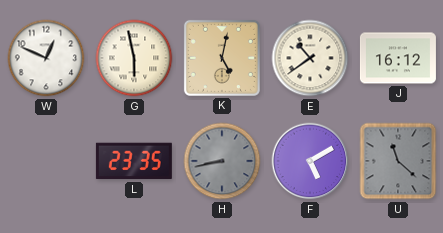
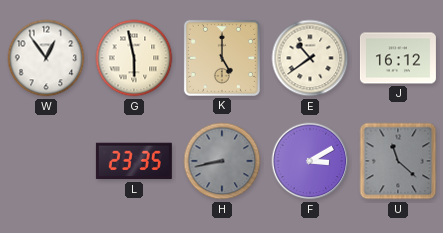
W: 12:49 -> 12:54
K: 5:02 -> 5:00
F: 5:10 -> 3:10
